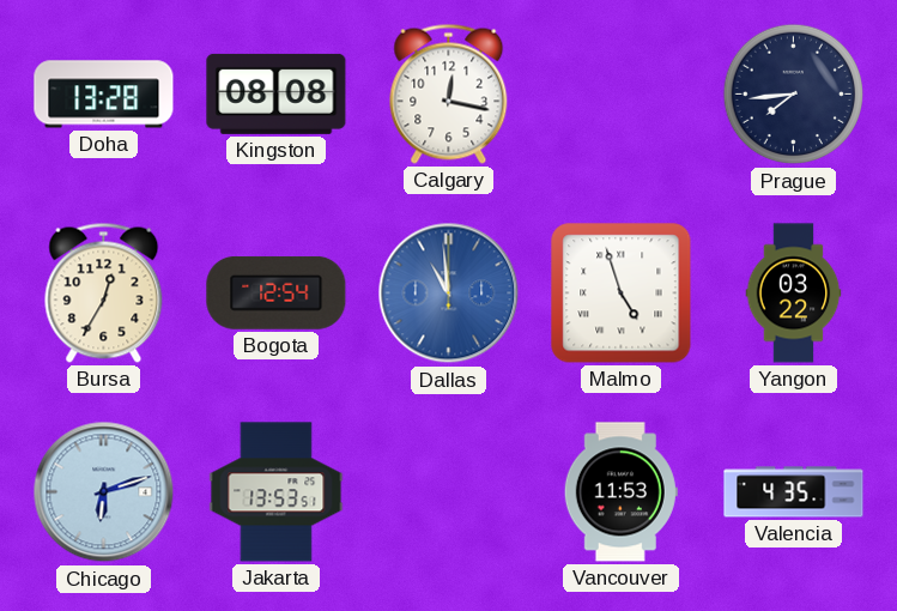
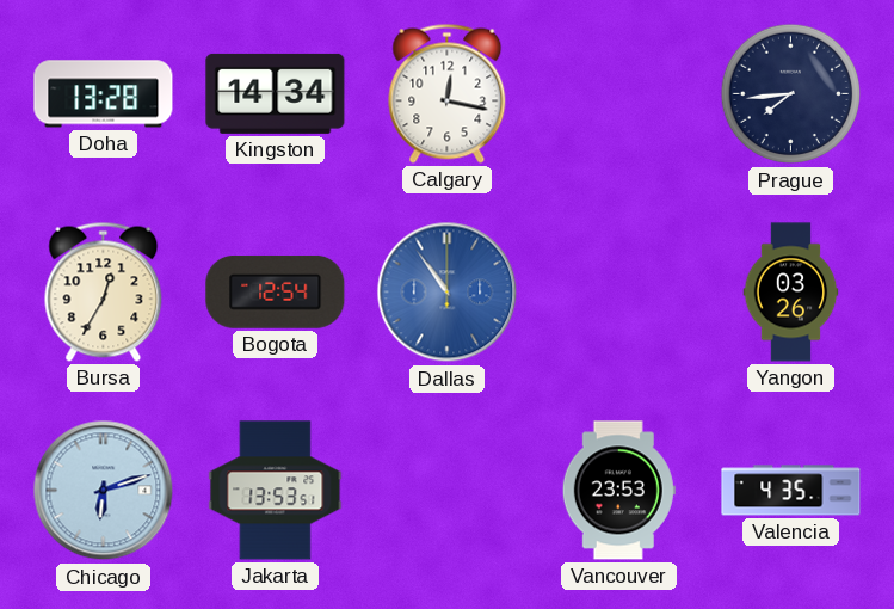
Kingston: 08:08 -> 14:34
Dallas: 10:59 -> 10:54
Malmo: 4:57 -> none
Yangon: 03:22 -> 03:26
Vancouver: 11:53 -> 23:53
